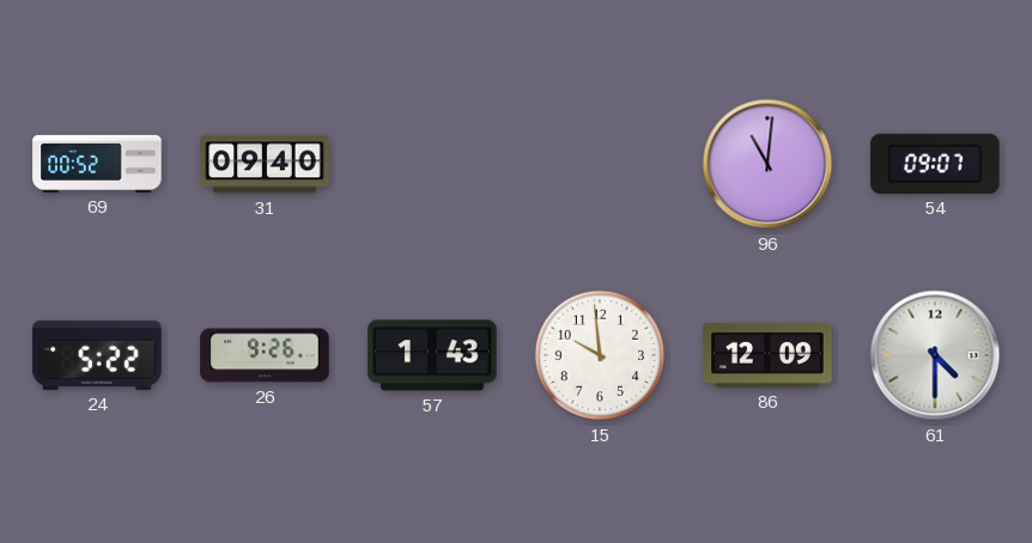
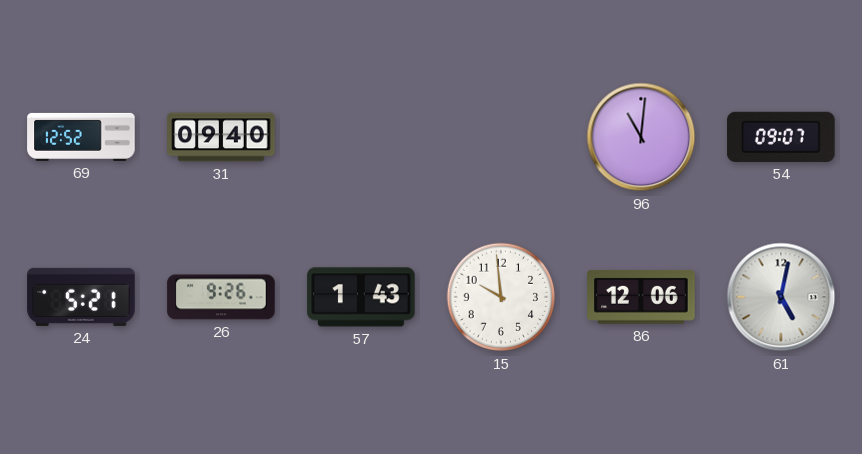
69: 00:52 -> 12:52
24: 5:22 -> 5:21
86: 12:09 -> 12:06
61: 4:30 -> 5:02
